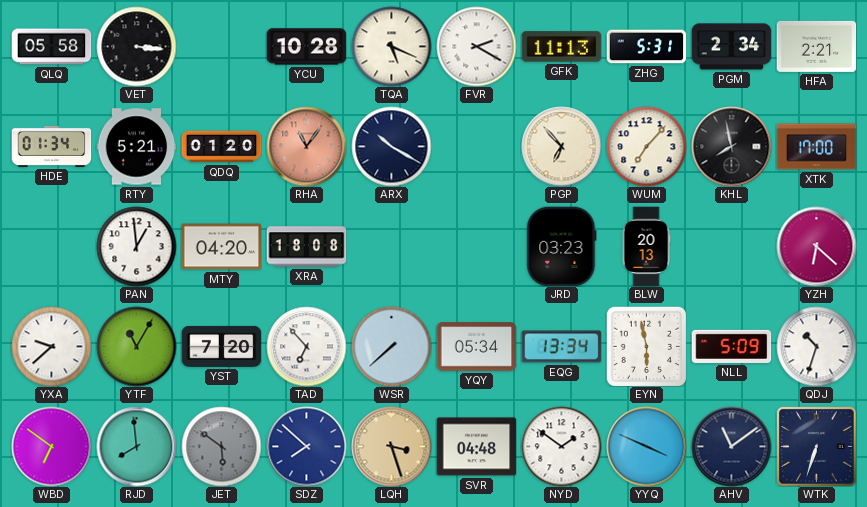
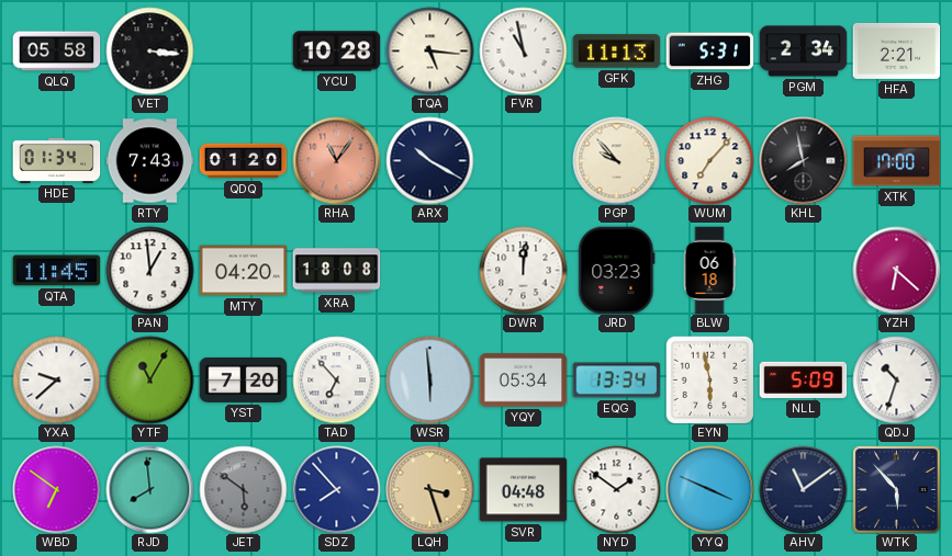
TQA: 5:19 -> 5:16
FVR: 2:20 -> 10:58
RTY: 5:21 -> 7:43
PGP: 6:53 -> 9:53
QTA: none -> 11:45
DWR: none -> 12:01
BLW: 20:13 -> 06:18
WSR: 7:38 -> 5:59
SDZ: 7:52 -> 7:53
WTK: 6:33 -> 5:53
